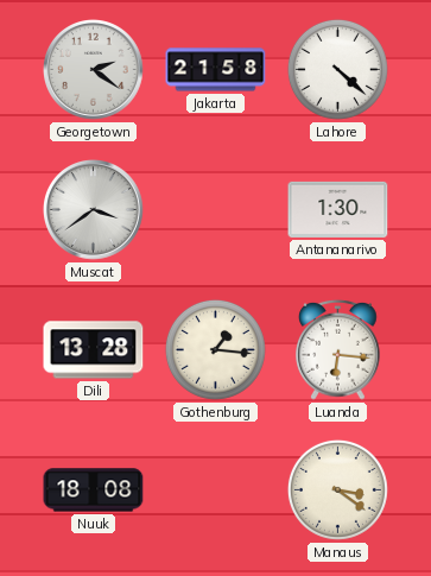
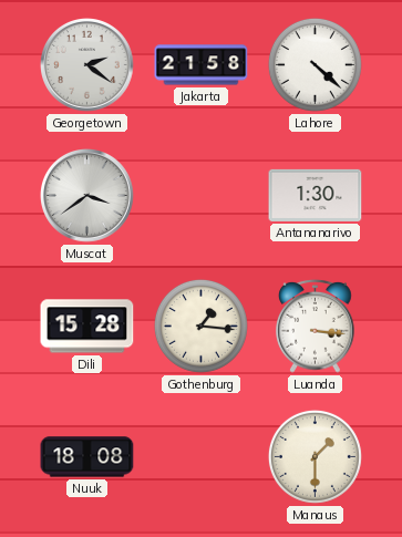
Dili: 13:28 -> 15:28
Luanda: 6:16 -> 3:16
Manaus: 3:21 -> 1:30
